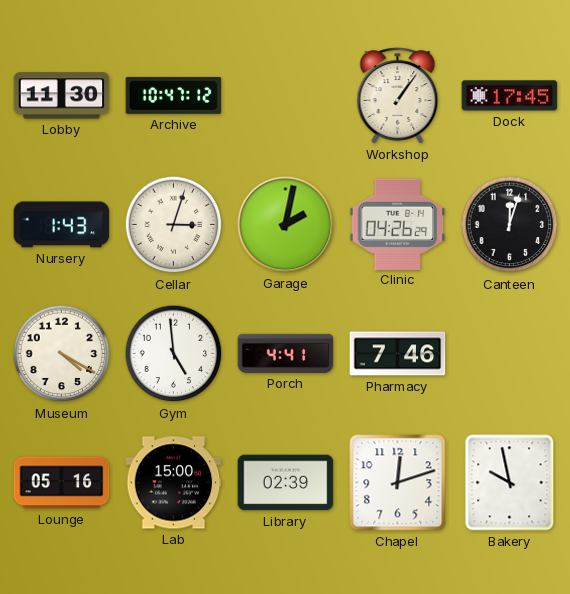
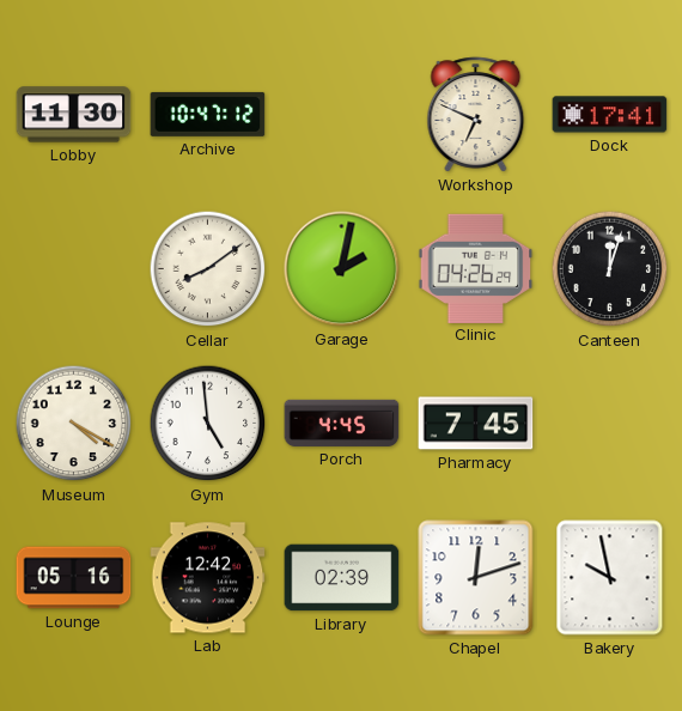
Workshop: 1:06 -> 6:49
Dock: 17:45 -> 17:41
Nursery: 1:43 -> none
Cellar: 3:03 -> 8:09
Porch: 4:41 -> 4:45
Pharmacy: 7:46 -> 7:45
Lab: 15:00 -> 12:42
